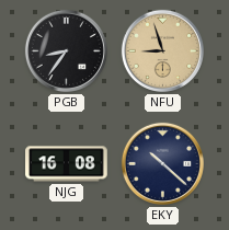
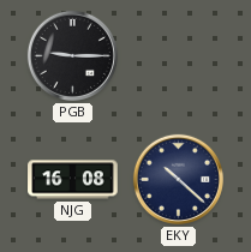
PGB: 8:36 -> 9:15
NFU: 8:57 -> none
